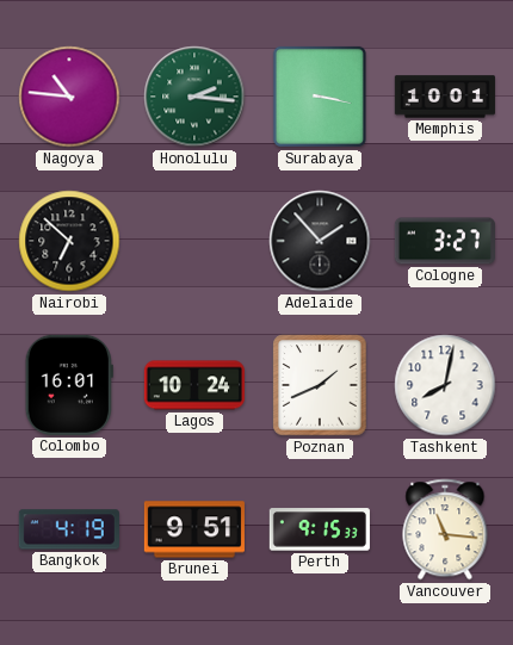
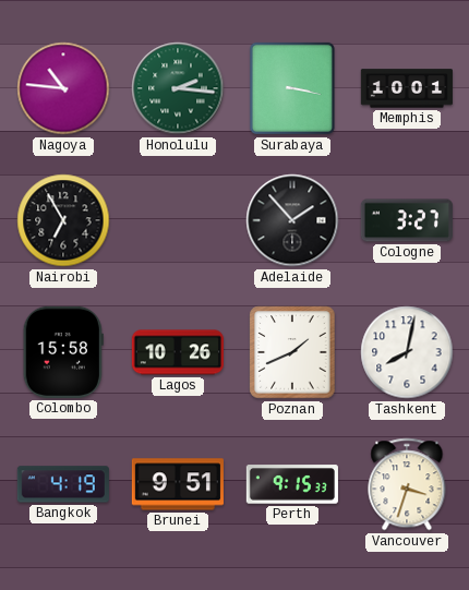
Nairobi: 6:52 -> 6:55
Colombo: 16:01 -> 15:58
Lagos: 10:24 -> 10:26
Vancouver: 11:16 -> 3:33
